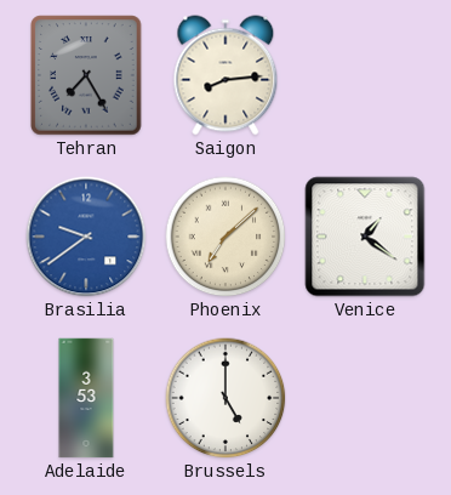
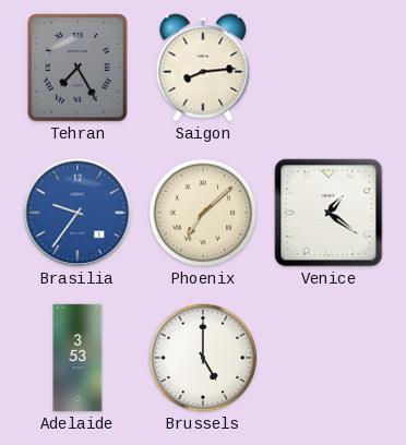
Brasilia: 9:39 -> 9:36
